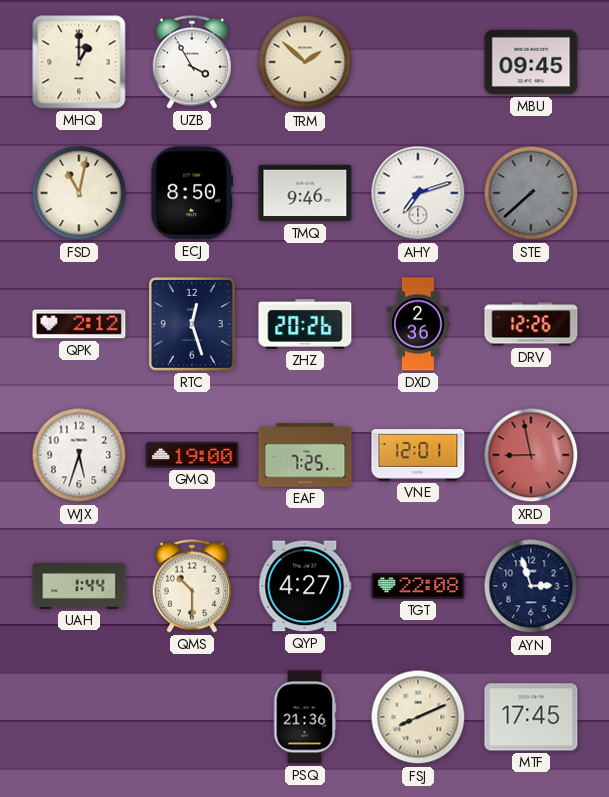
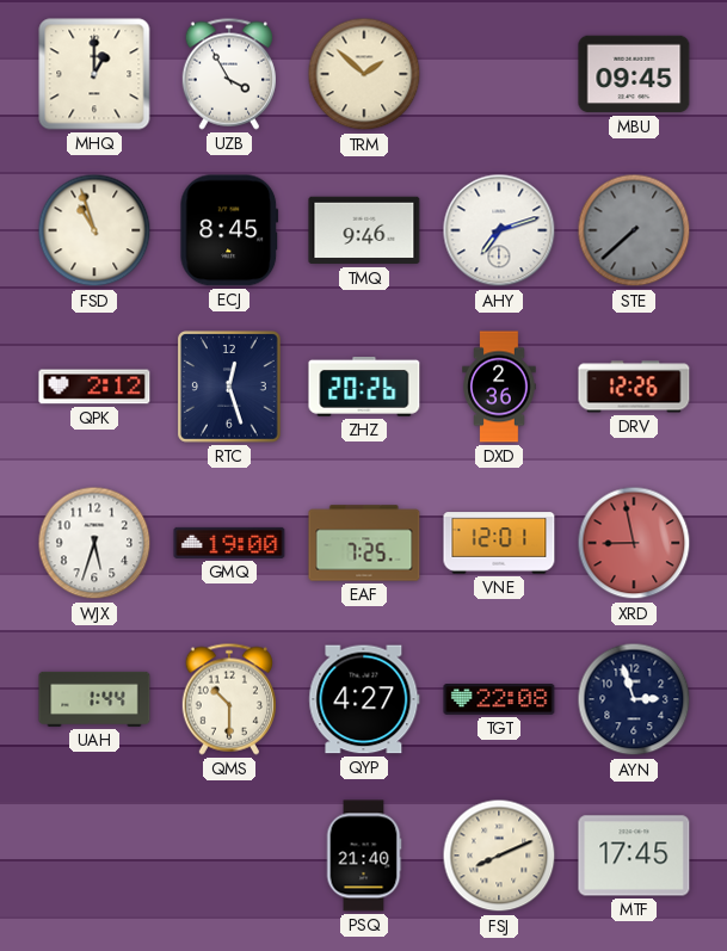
FSD: 11:02 -> 10:57
ECJ: 8:50 -> 8:45
PSQ: 21:36 -> 21:40
